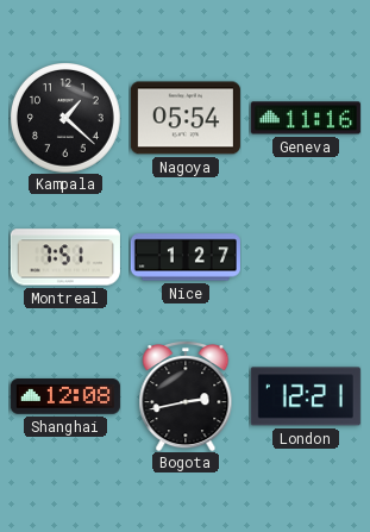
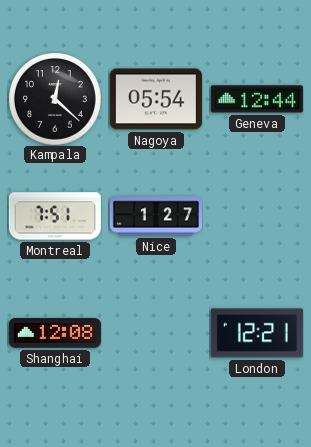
Kampala: 1:22 -> 12:22
Geneva: 11:16 -> 12:44
Bogota: 2:43 -> none
